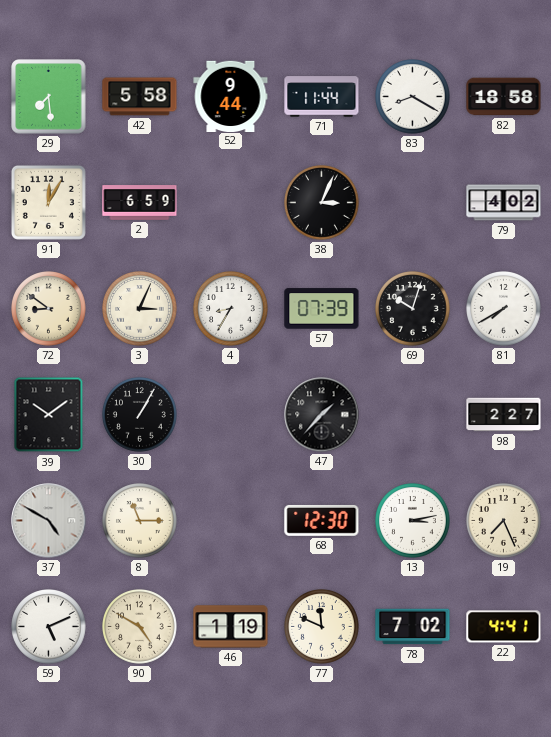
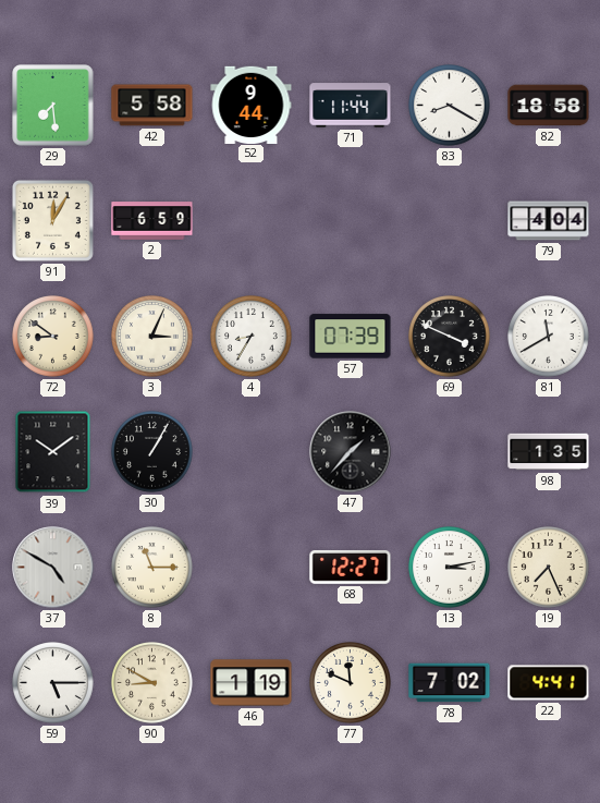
38: 3:04 -> none
79: 4:02 -> 4:04
69: 10:03 -> 3:49
81: 7:40 -> 11:40
98: 2:27 -> 1:35
68: 12:30 -> 12:27
59: 5:11 -> 5:15
90: 4:50 -> 8:50
